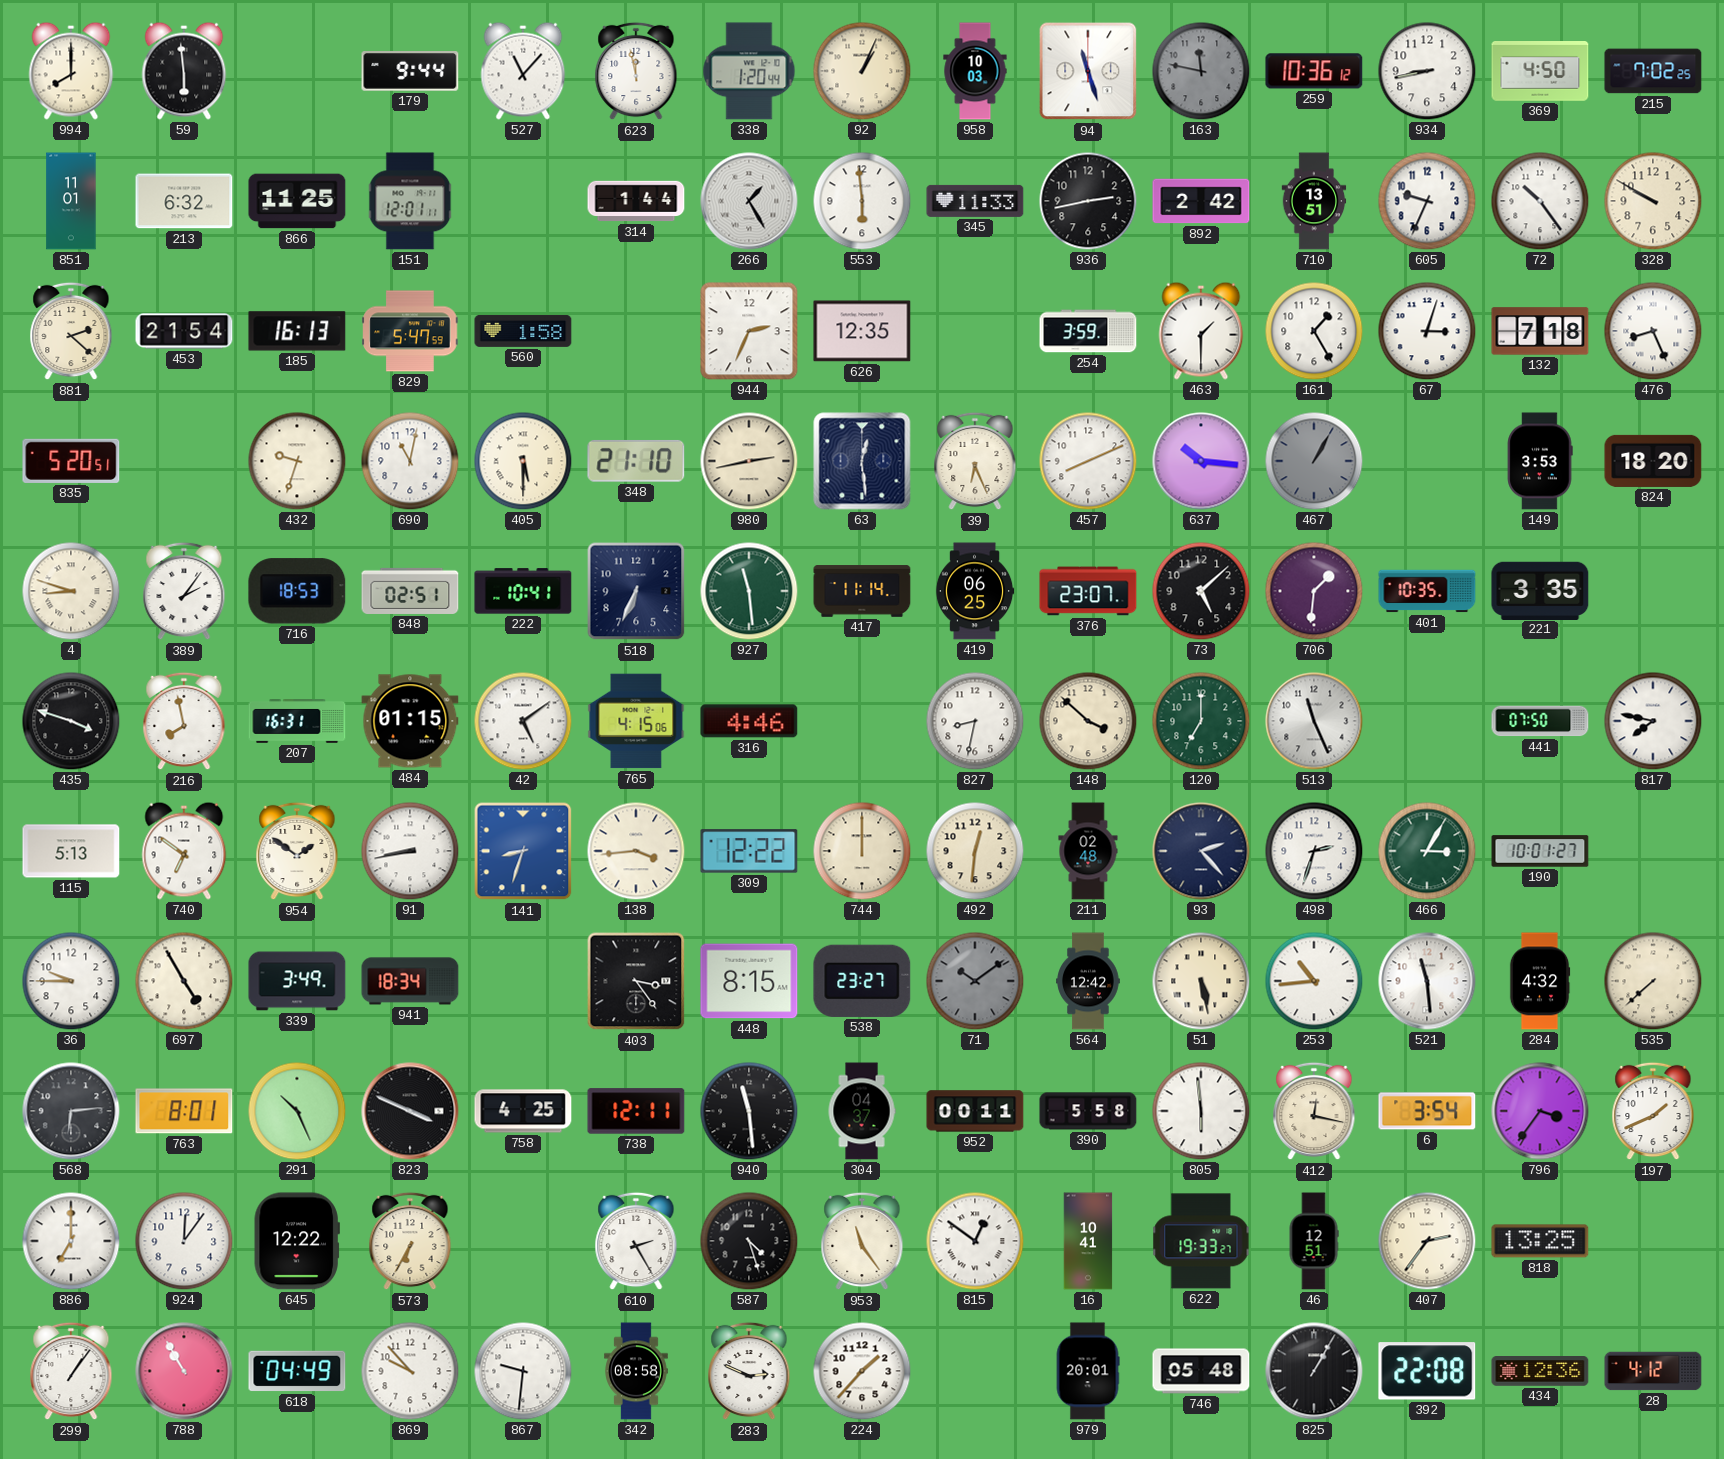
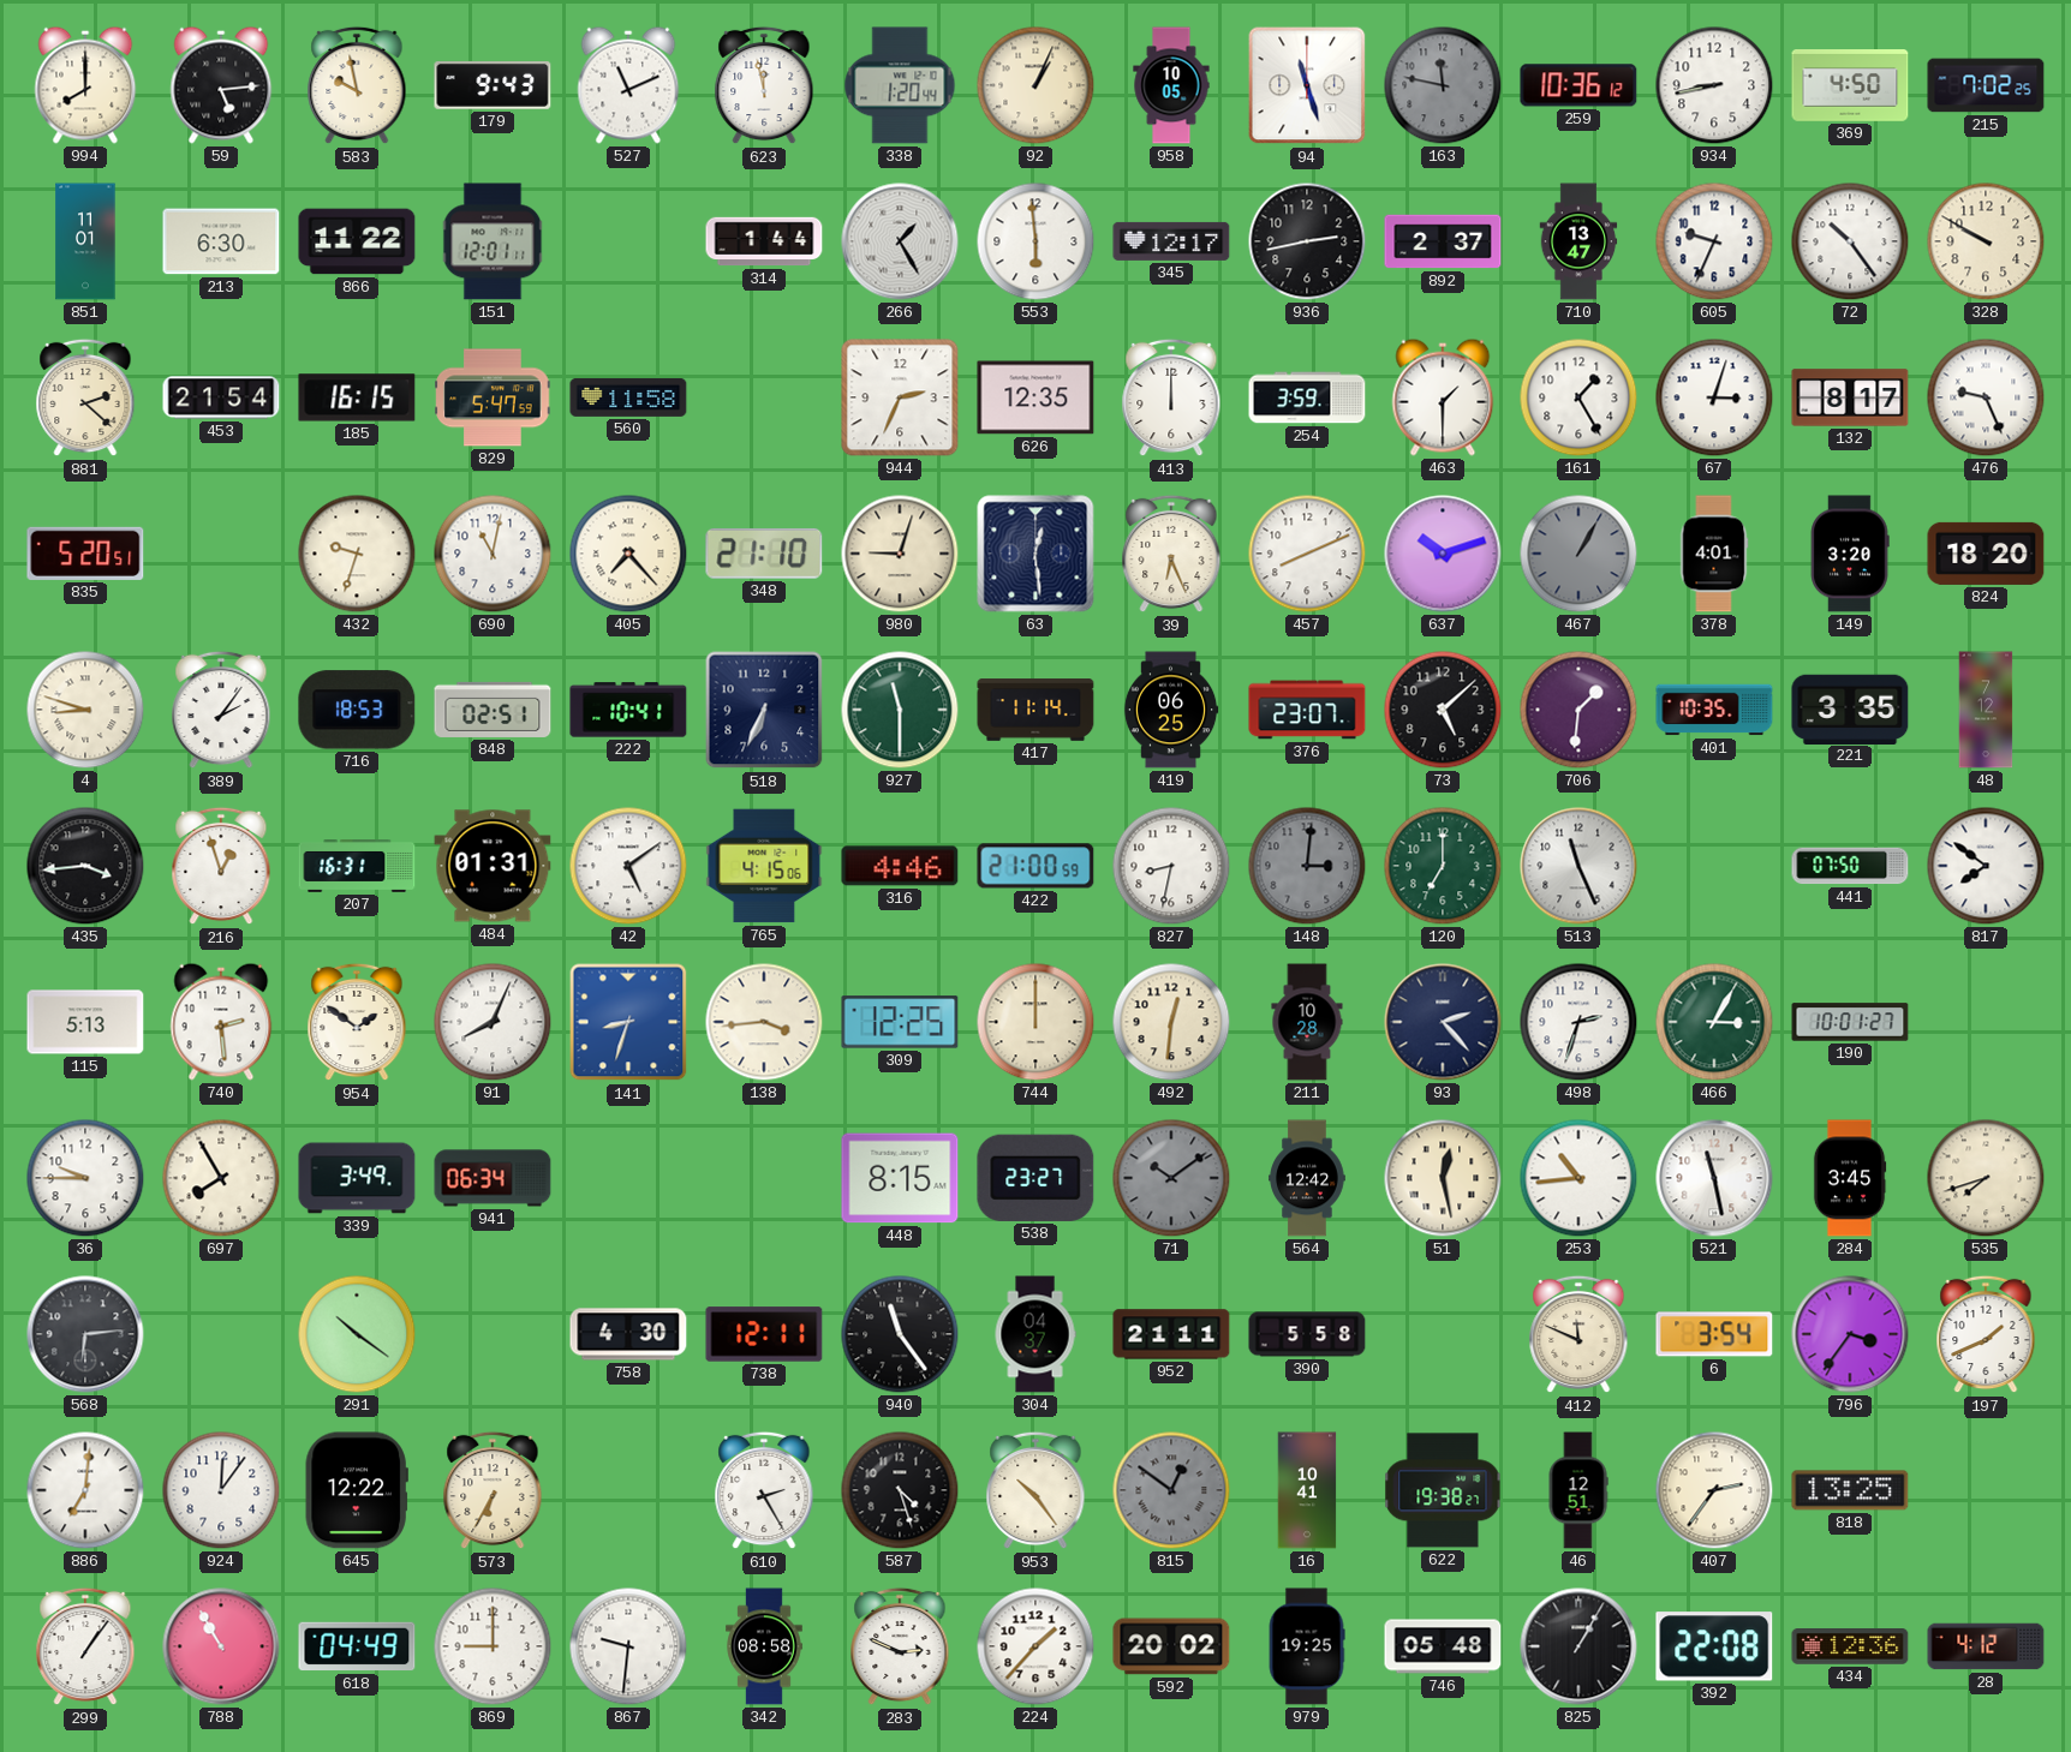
59: 5:59 -> 5:14
583: none -> 9:58
179: 9:44 -> 9:43
527: 11:07 -> 11:11
958: 10:03 -> 10:05
213: 6:32 -> 6:30
866: 11:25 -> 11:22
345: 11:33 -> 12:17
892: 2:42 -> 2:37
710: 13:51 -> 13:47
185: 16:13 -> 16:15
560: 1:58 -> 11:58
413: none -> 12:00
132: 7:18 -> 8:17
476: 8:26 -> 9:26
405: 5:30 -> 7:23
980: 2:43 -> 9:03
637: 10:16 -> 10:12
378: none -> 4:01
149: 3:53 -> 3:20
927: 11:29 -> 11:30
48: none -> 7:12
435: 3:48 -> 3:44
216: 7:58 -> 12:57
484: 01:15 -> 01:31
422: none -> 21:00
148: 3:52 -> 3:01
148 dial: cream -> grey
817: 7:47 -> 7:51
740: 6:51 -> 2:29
91: 8:43 -> 8:04
309: 12:22 -> 12:25
211: 02:48 -> 10:28
697: 4:55 -> 7:55
941: 18:34 -> 06:34
403: 3:24 -> none
51: 5:28 -> 12:28
521: 11:29 -> 11:28
284: 4:32 -> 3:45
535: 7:38 -> 7:42
763: 8:01 -> none
291: 10:26 -> 10:21
823: 3:49 -> none
758: 4:25 -> 4:30
940: 11:29 -> 11:24
952: 00:11 -> 21:11
805: 5:59 -> none
412: 12:17 -> 11:49
886: 7:00 -> 7:01
953: 11:24 -> 10:24
815 dial: white -> grey
622: 19:33 -> 19:38
869: 9:53 -> 9:00
592: none -> 20:02
979: 20:01 -> 19:25
